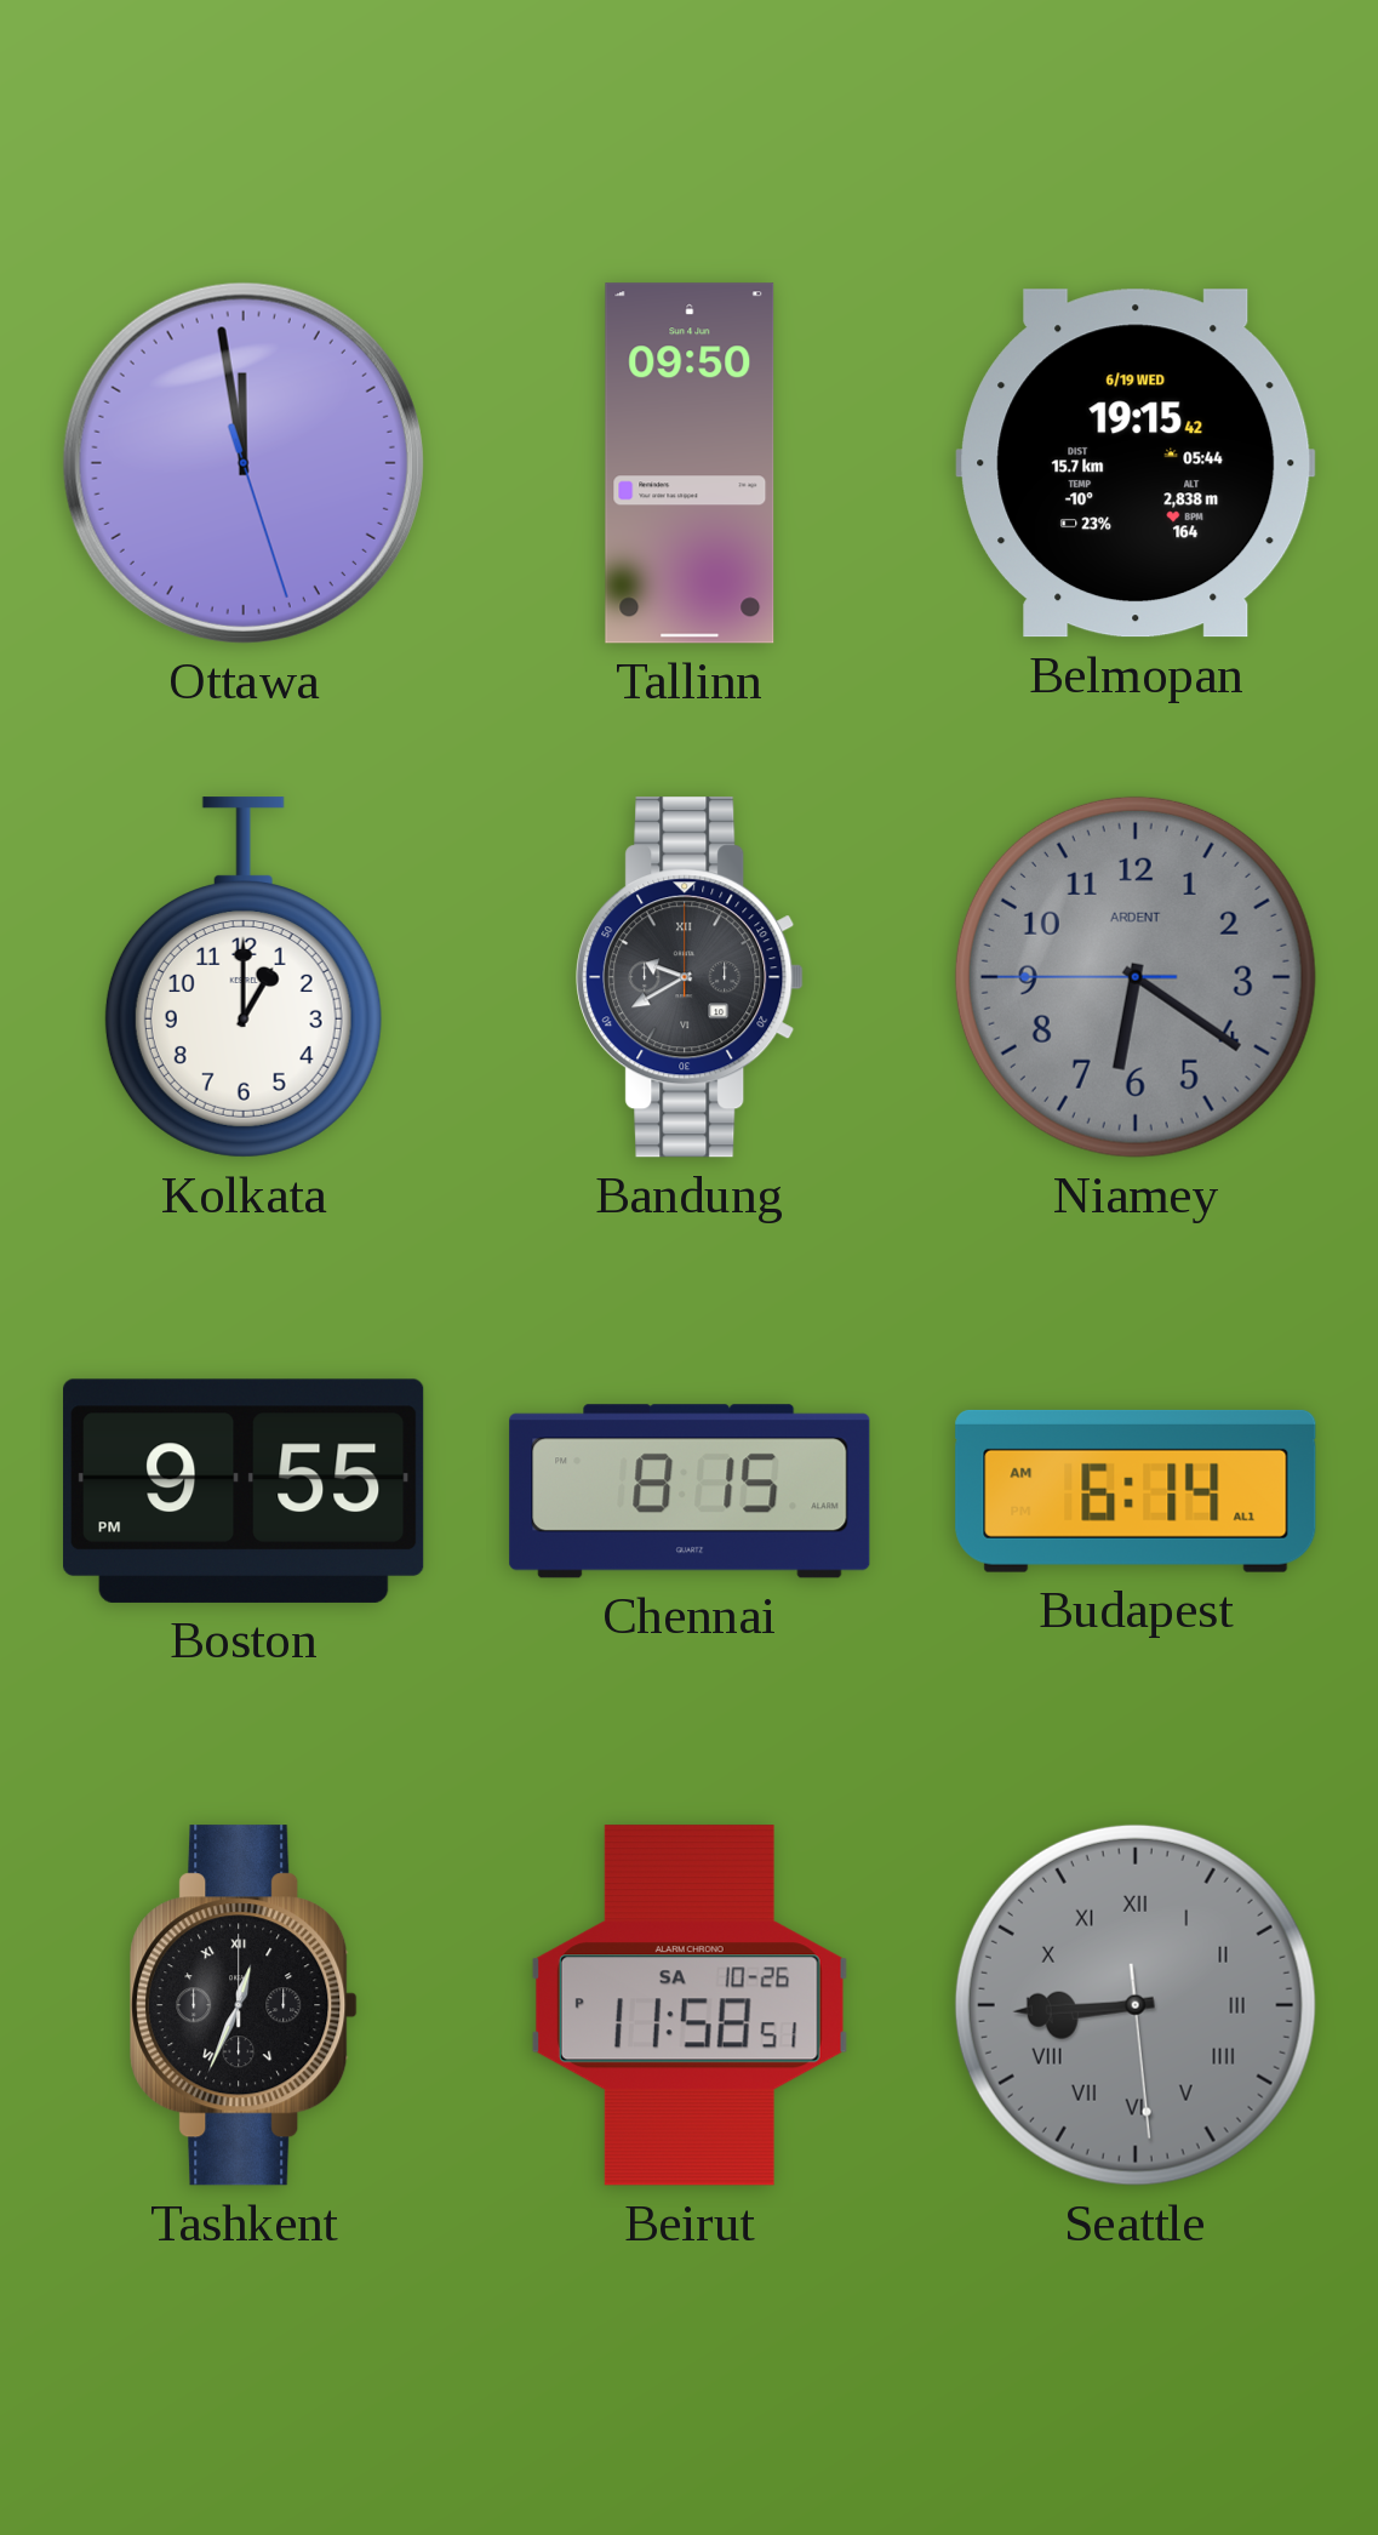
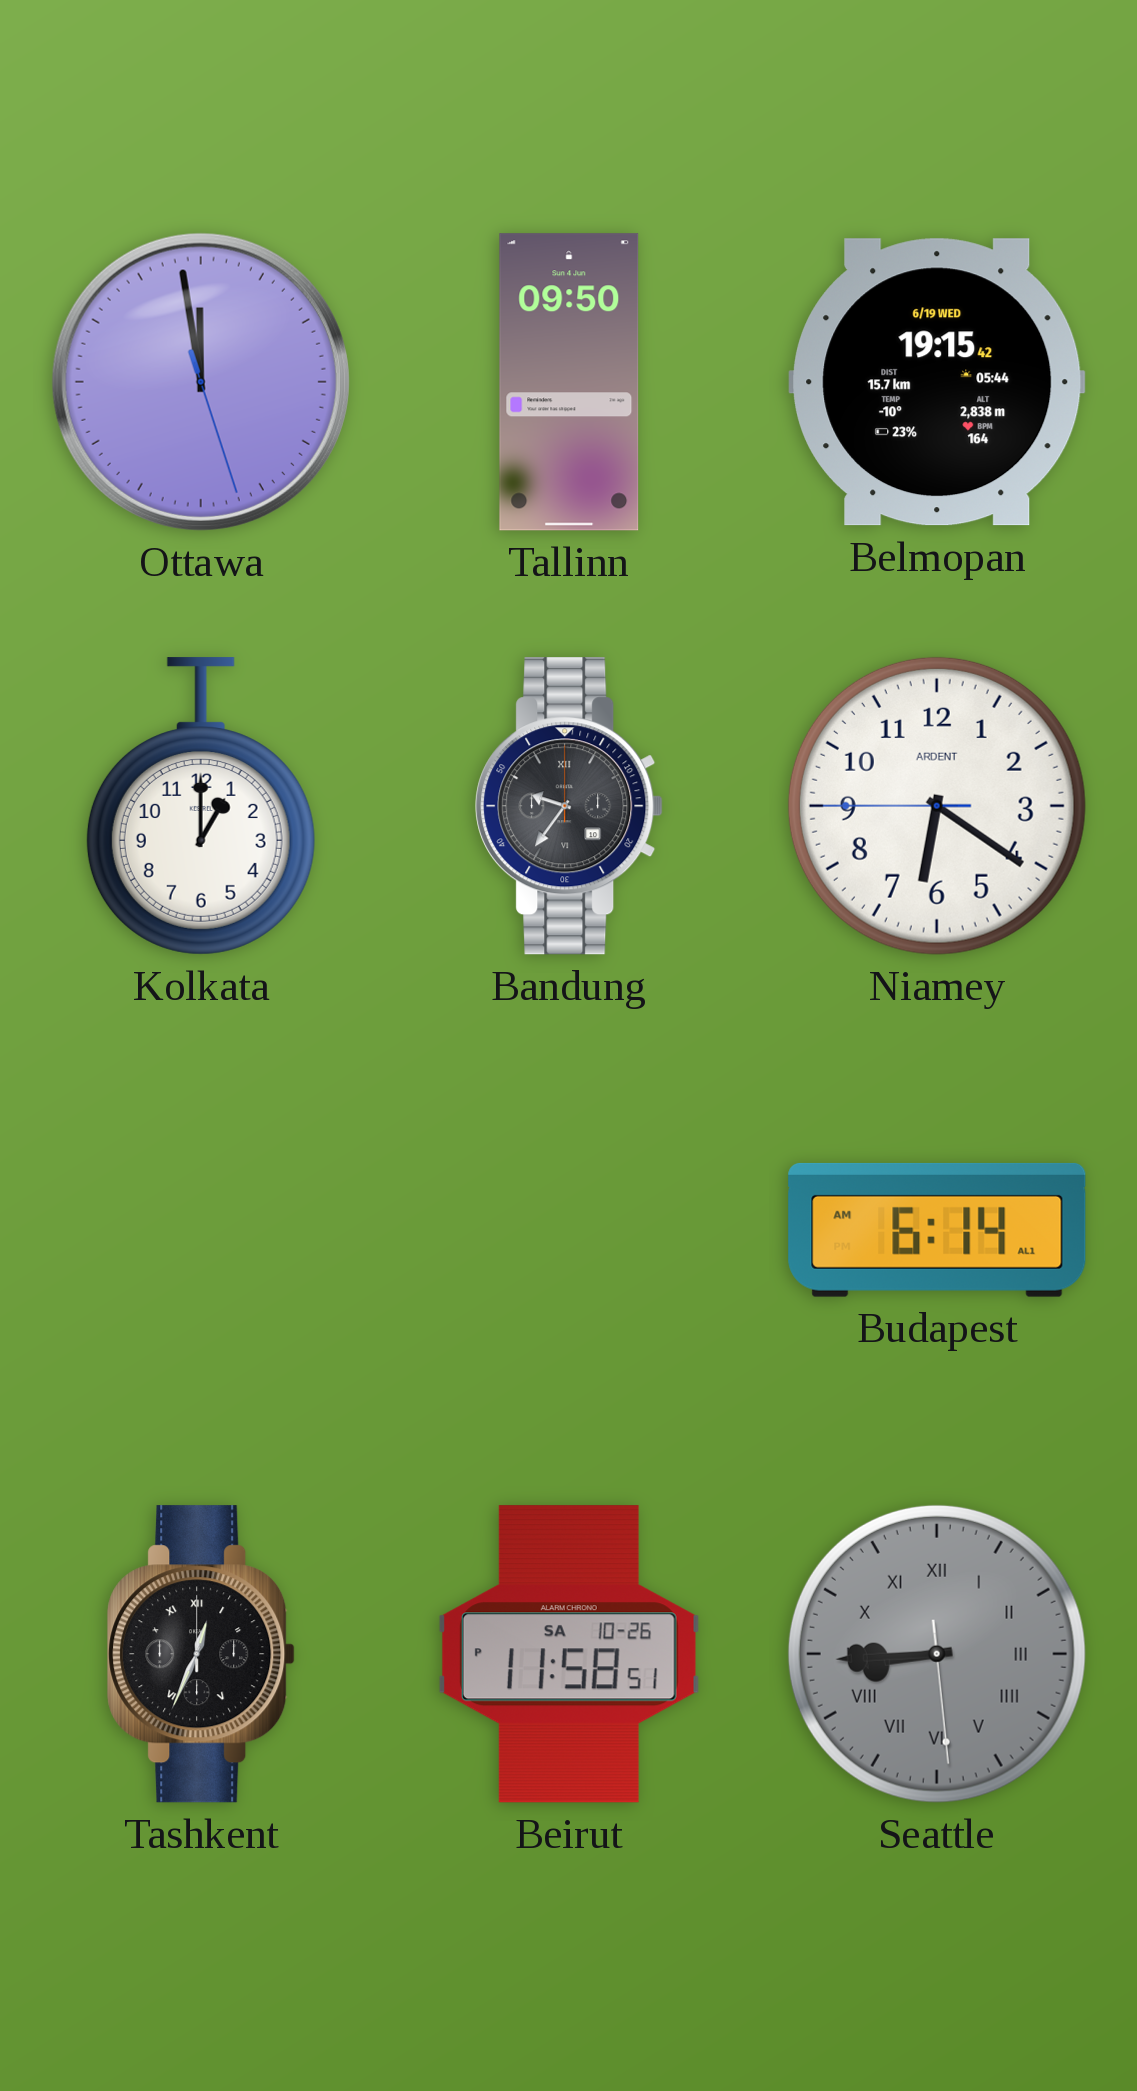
Bandung: 9:40 -> 9:36
Niamey dial: grey -> white
Boston: 9:55 -> none
Chennai: 8:15 -> none
